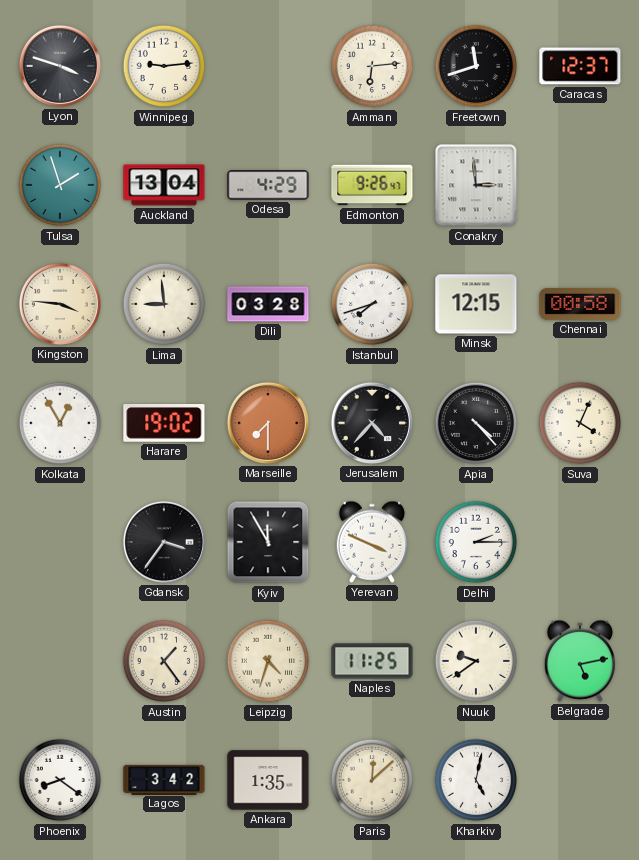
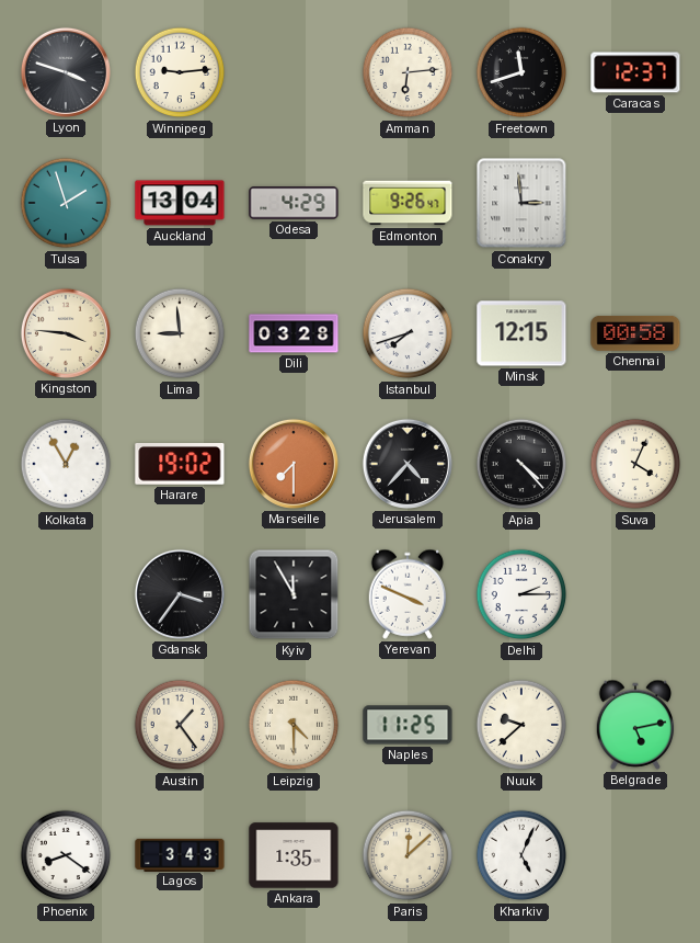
Leipzig: 4:33 -> 4:30
Nuuk: 9:39 -> 9:38
Lagos: 3:42 -> 3:43
Kharkiv: 5:02 -> 5:04
